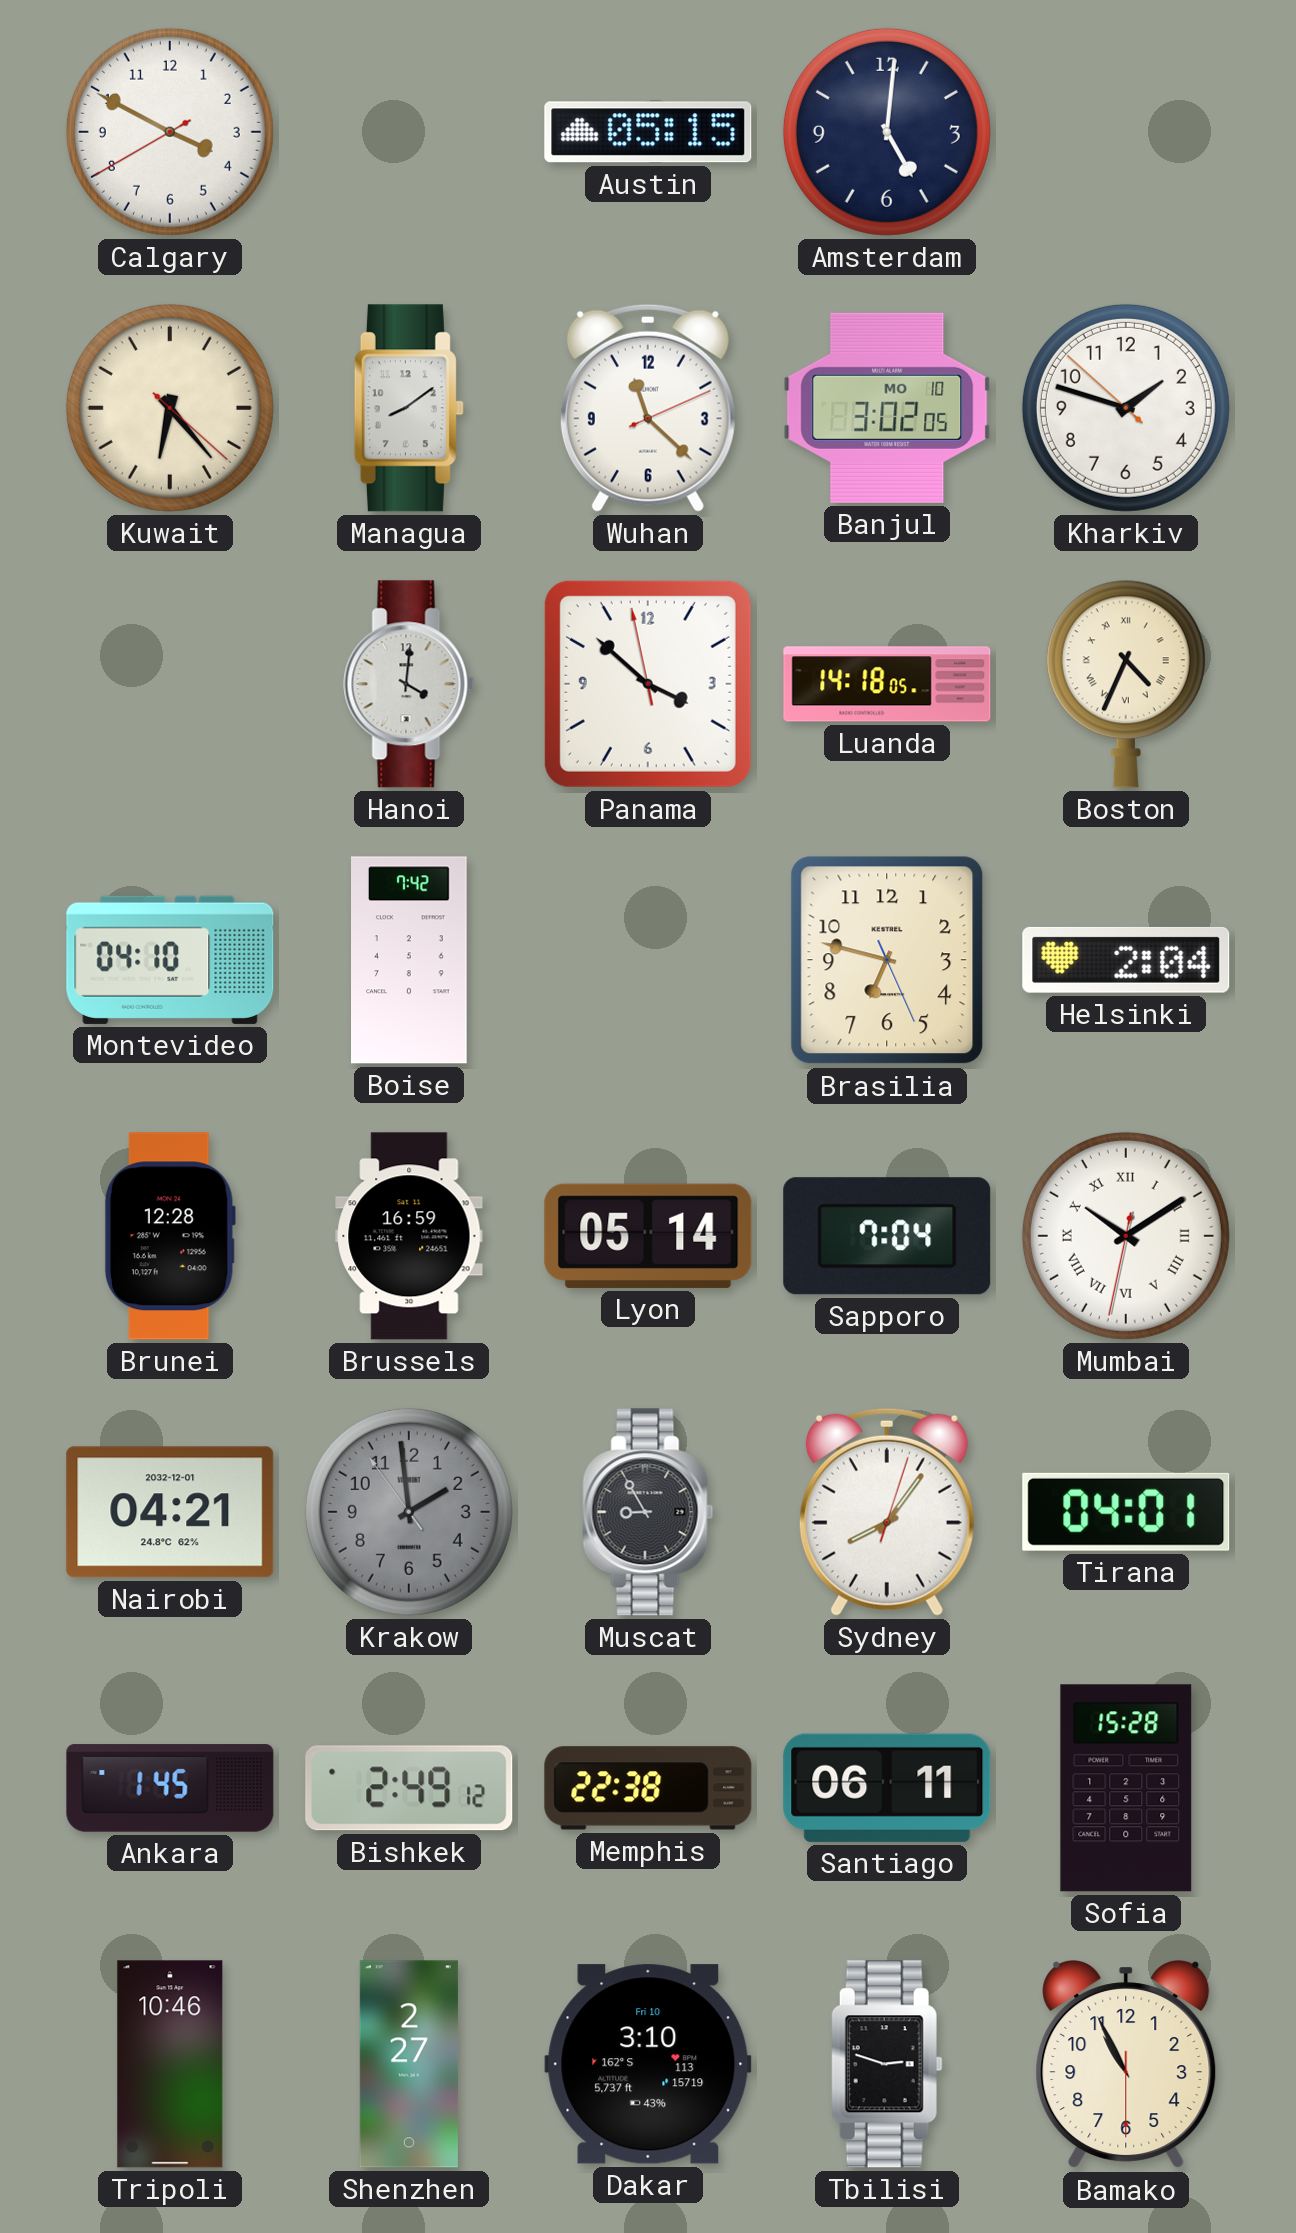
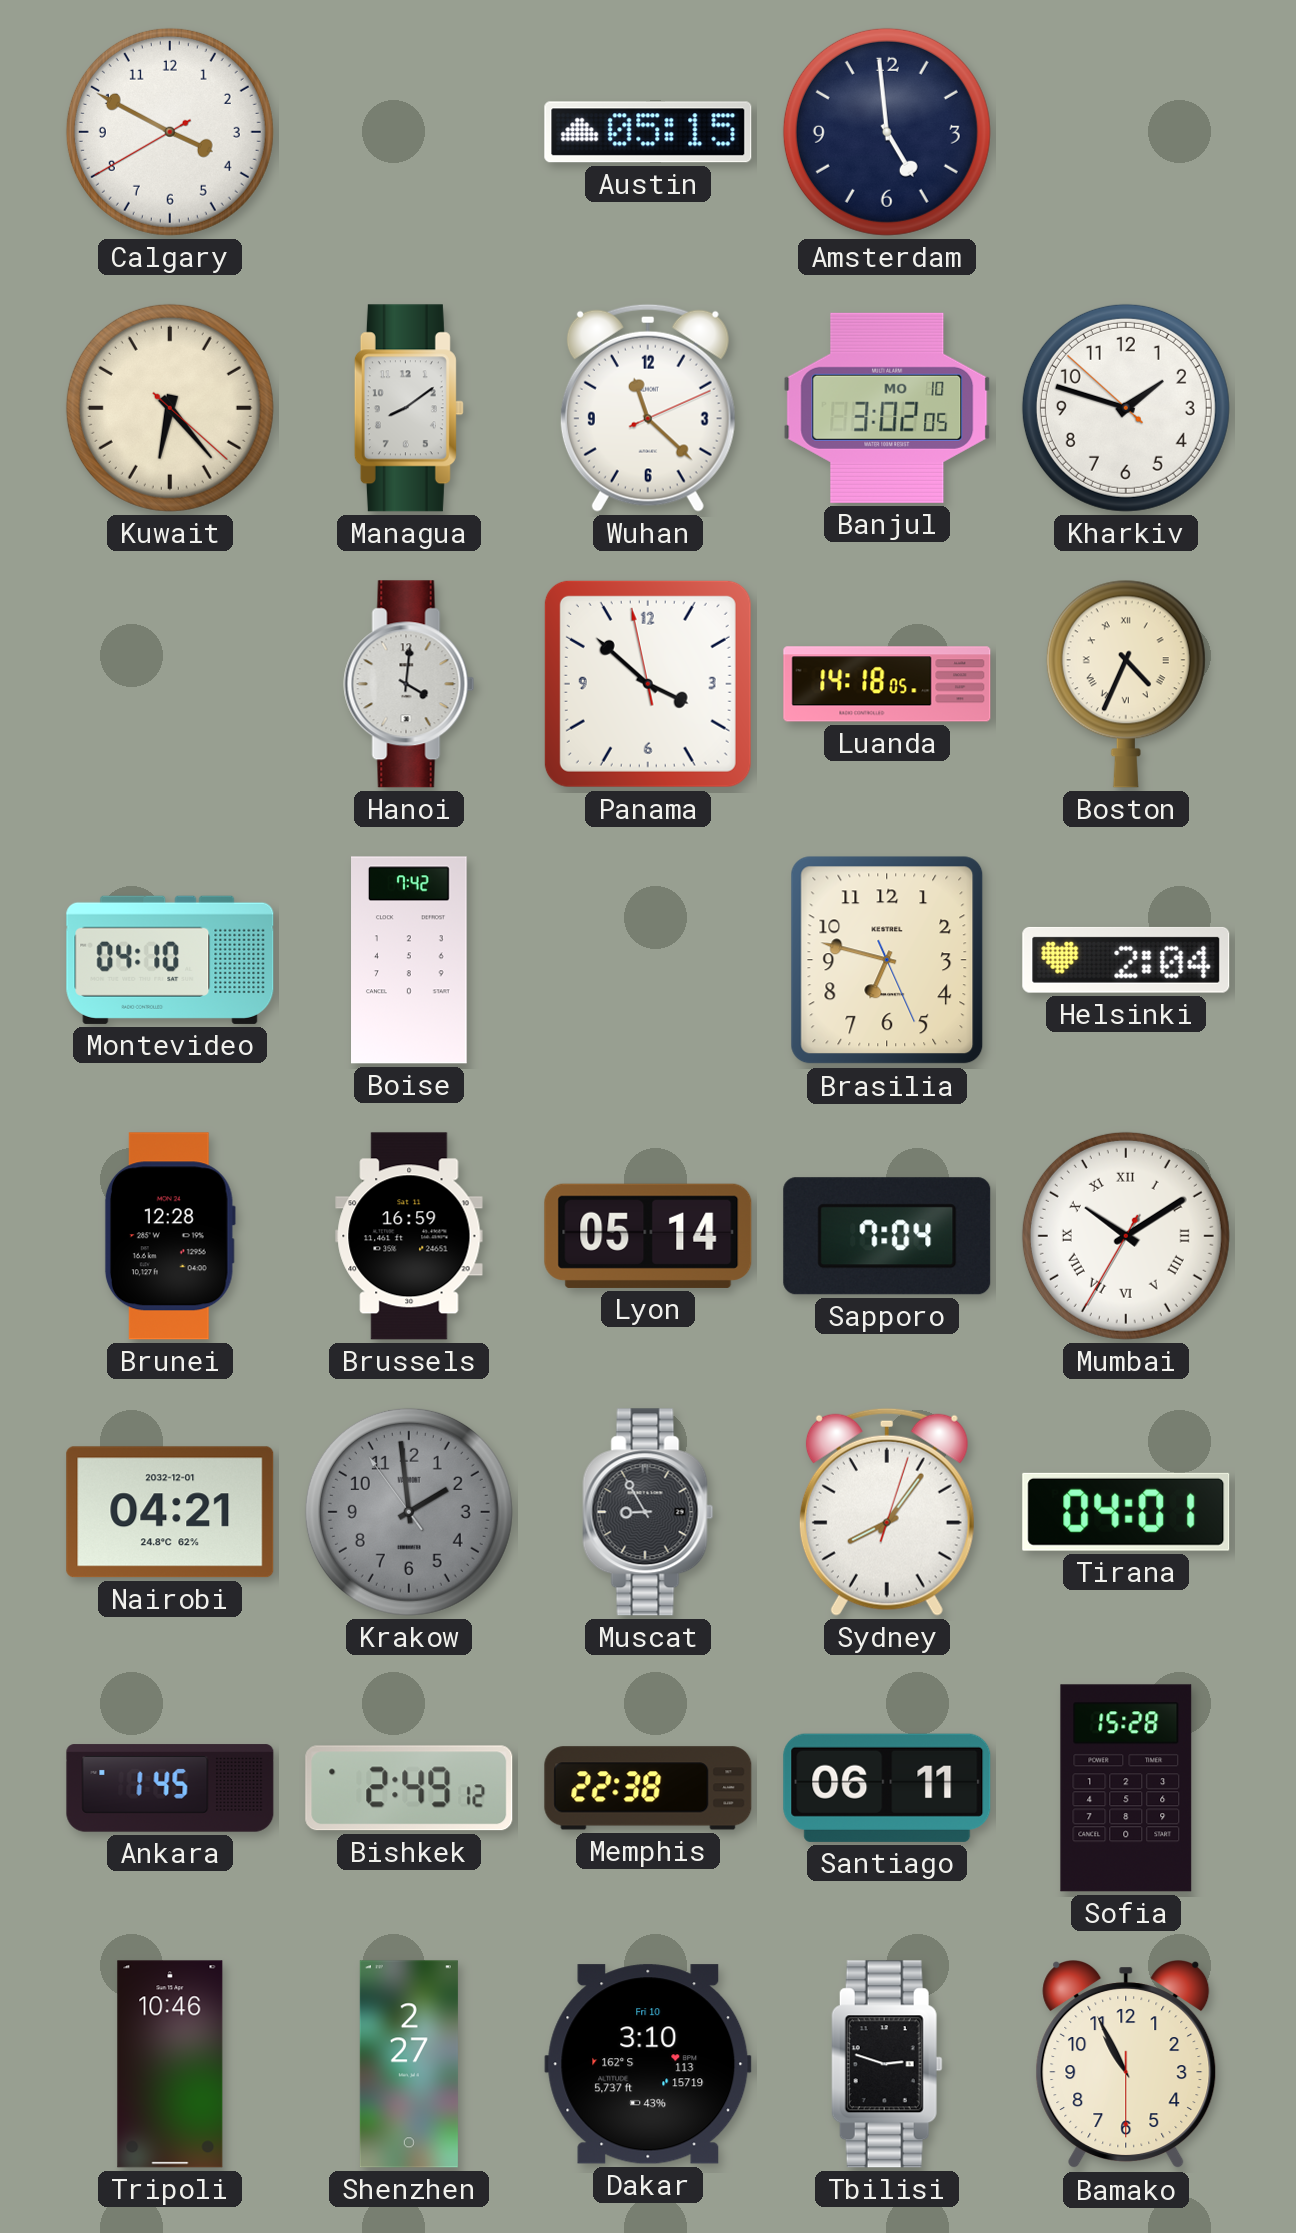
Amsterdam: 5:01 -> 4:59
Mumbai: 10:09:32 -> 10:09:35
